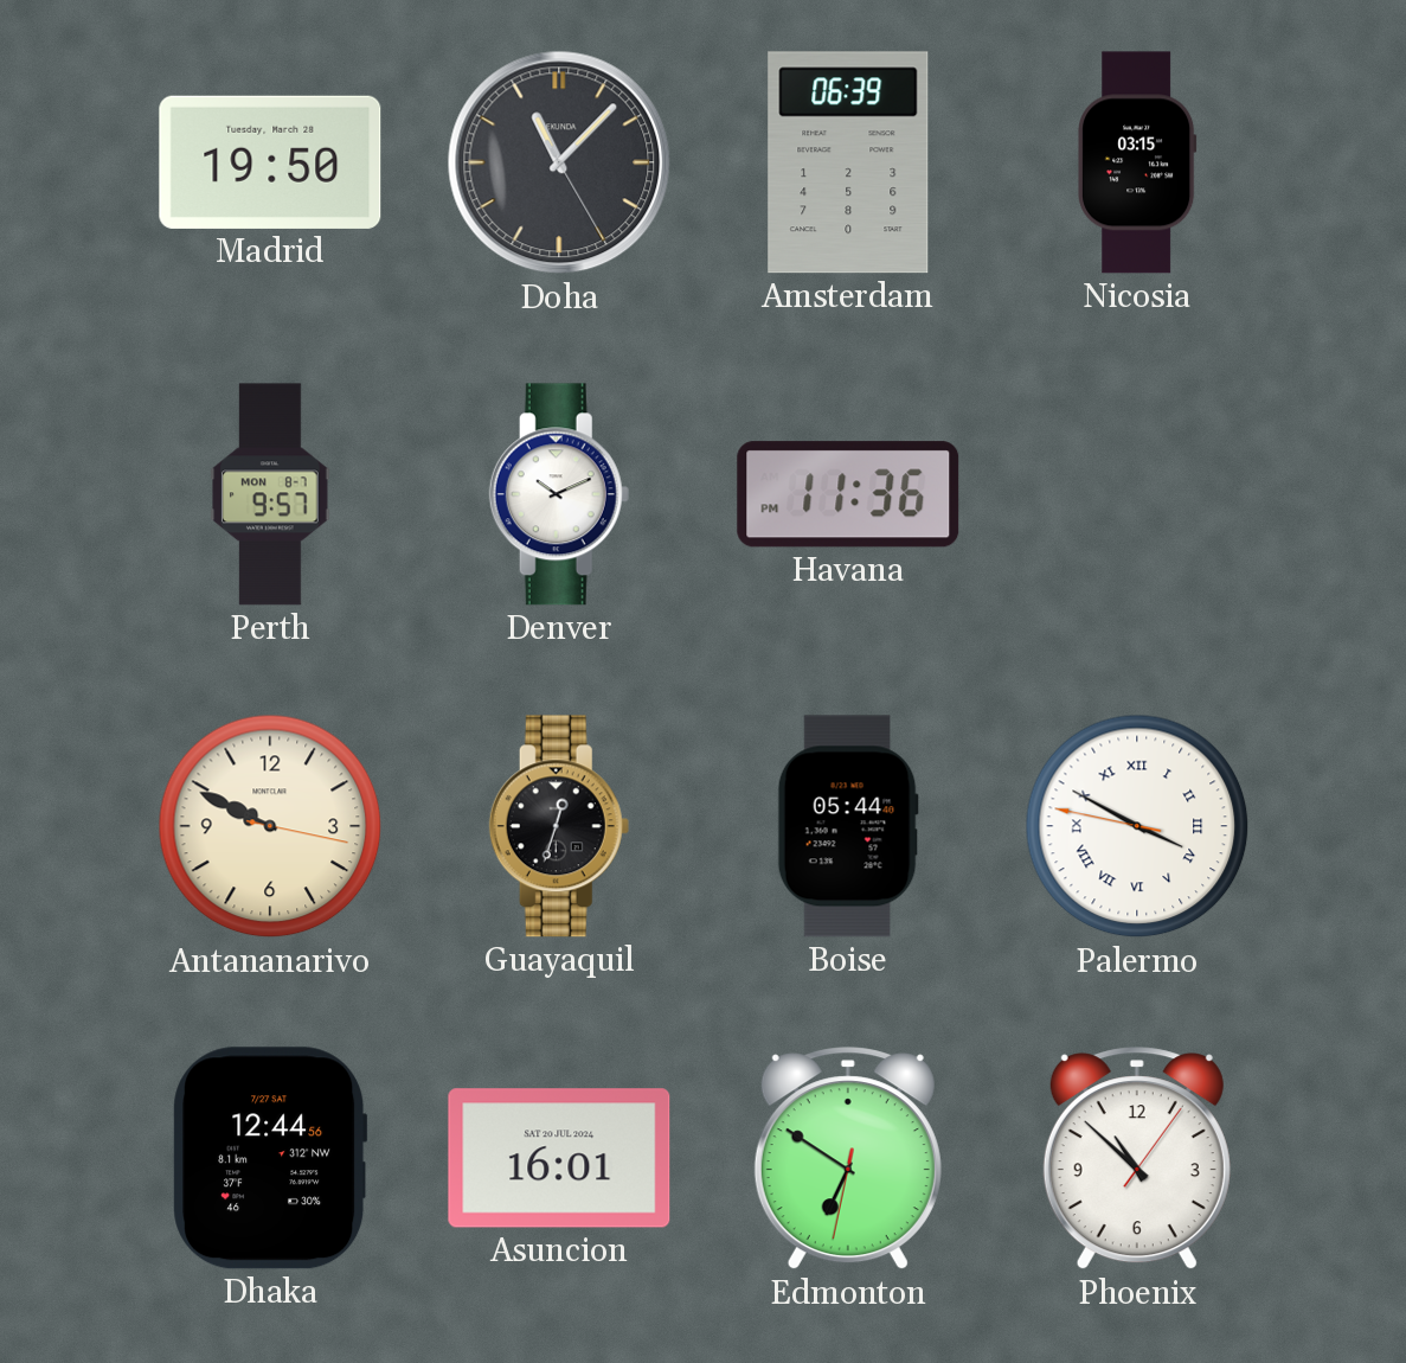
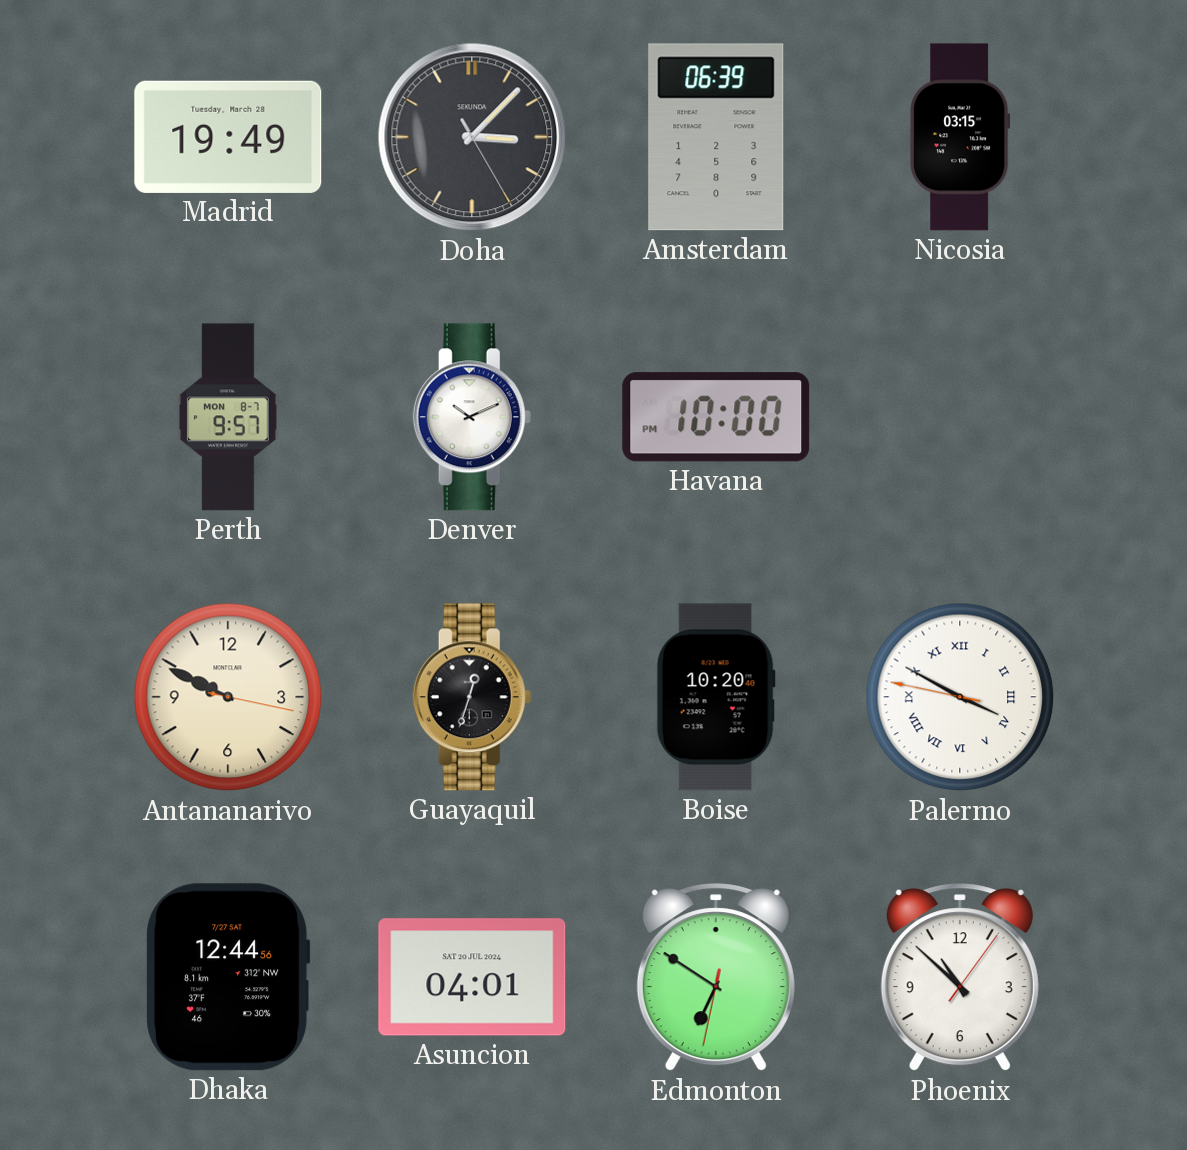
Madrid: 19:50 -> 19:49
Doha: 11:07 -> 3:07
Havana: 11:36 -> 10:00
Boise: 05:44 -> 10:20
Asuncion: 16:01 -> 04:01
